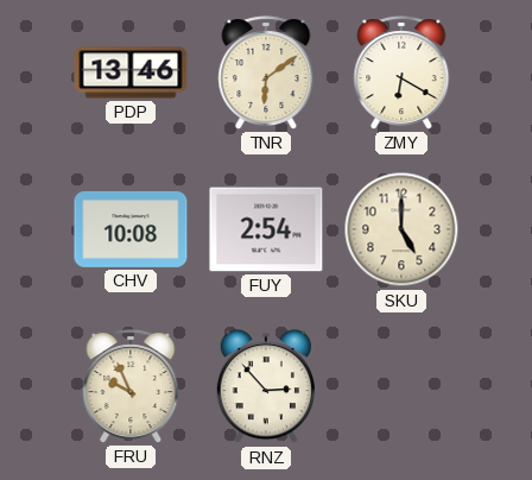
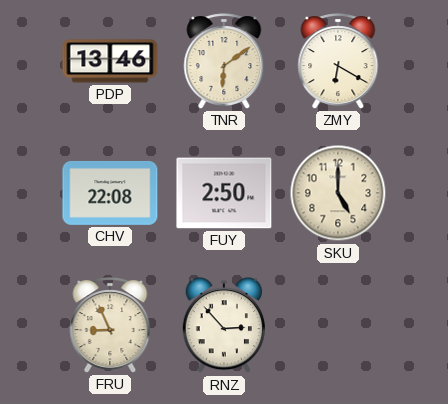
CHV: 10:08 -> 22:08
FUY: 2:54 -> 2:50
FRU: 9:56 -> 8:56
